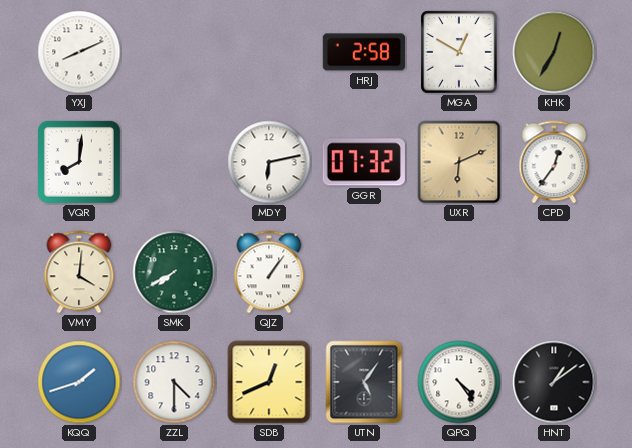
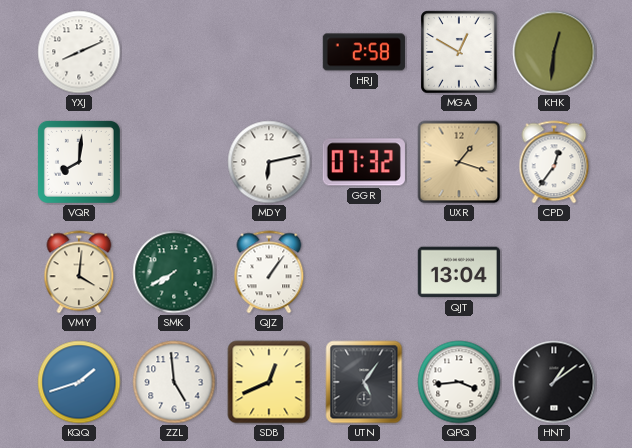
KHK: 12:35 -> 12:31
UXR: 6:11 -> 1:18
QJT: none -> 13:04
ZZL: 4:30 -> 4:59
QPQ: 4:24 -> 3:44
